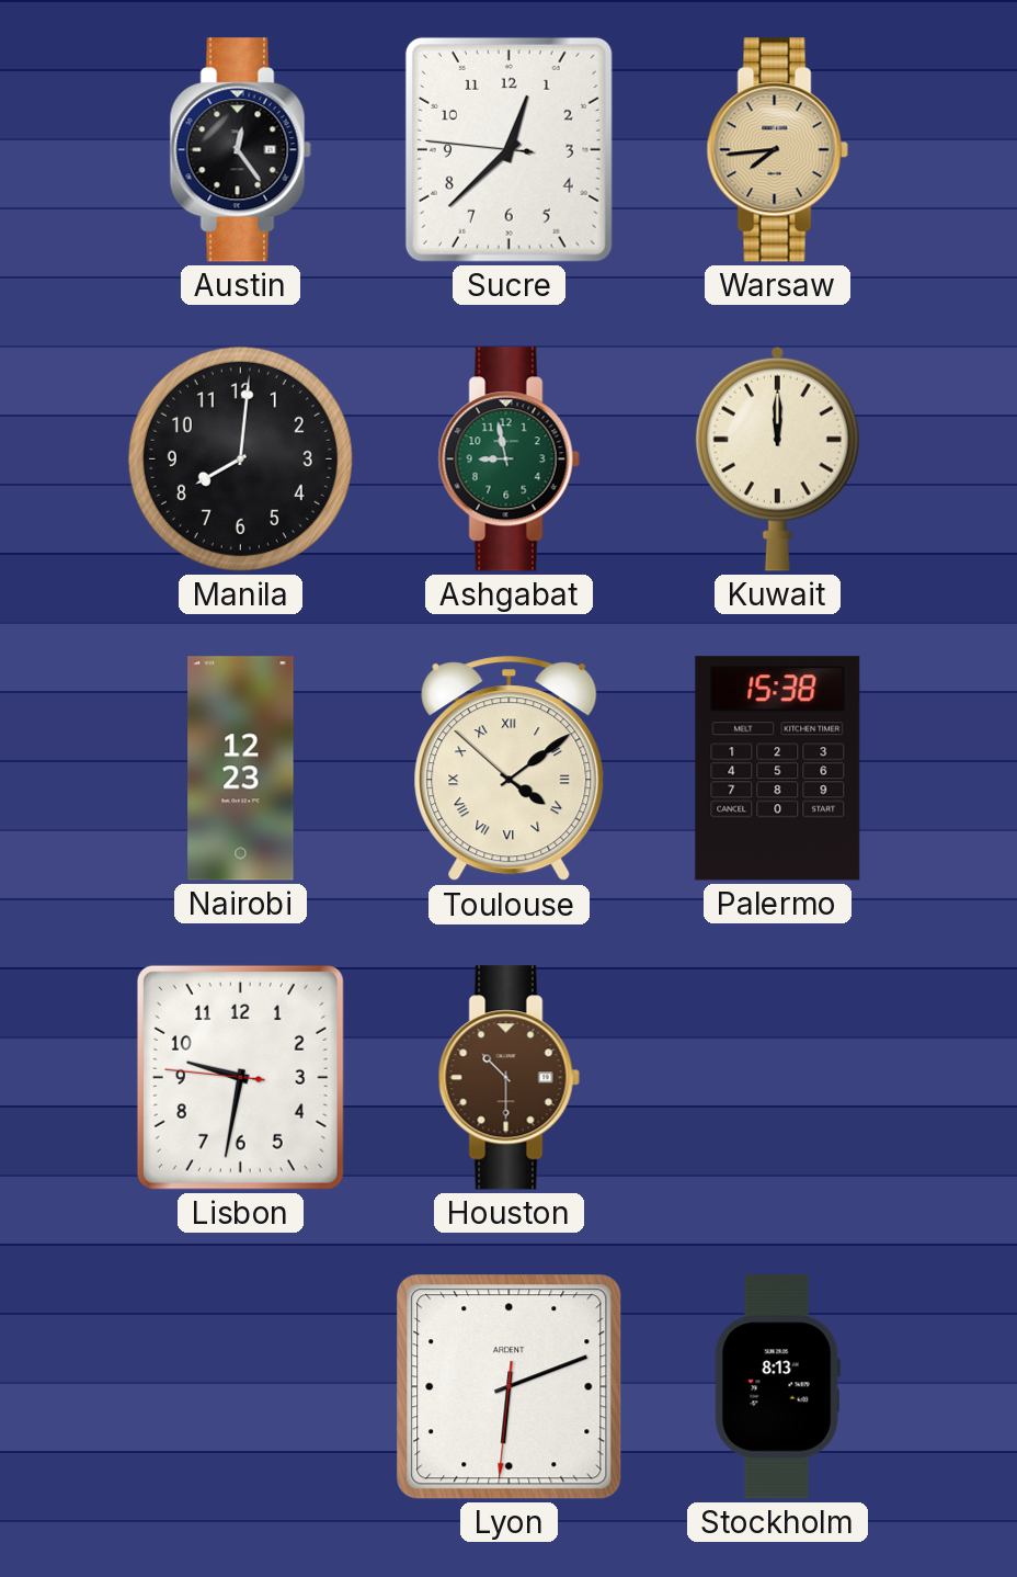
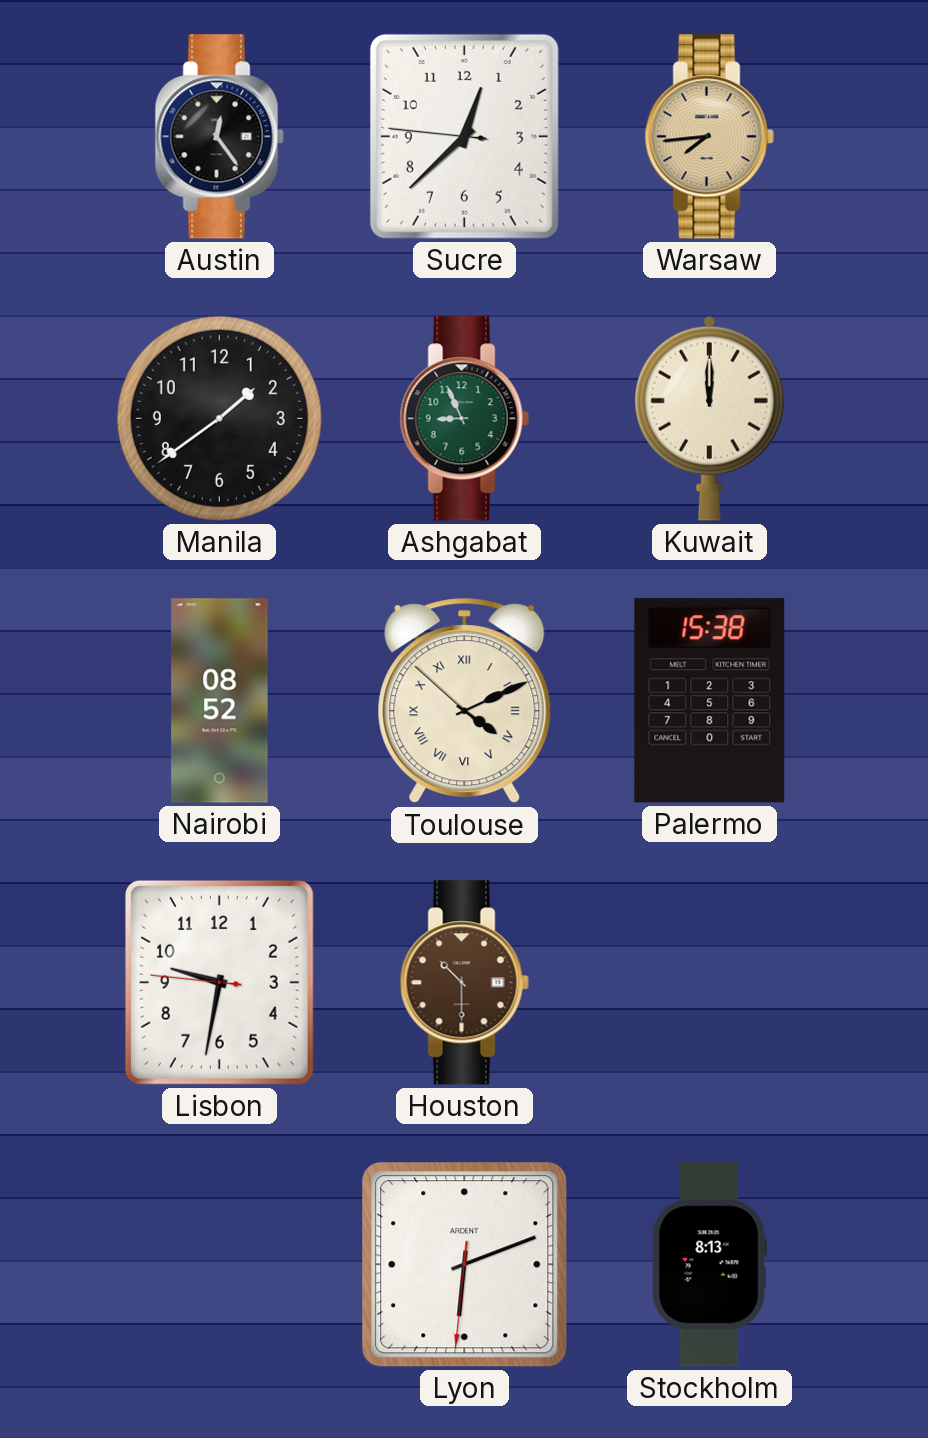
Manila: 8:01 -> 1:39
Ashgabat: 8:58 -> 8:56
Nairobi: 12:23 -> 08:52
Toulouse: 4:08 -> 4:10
